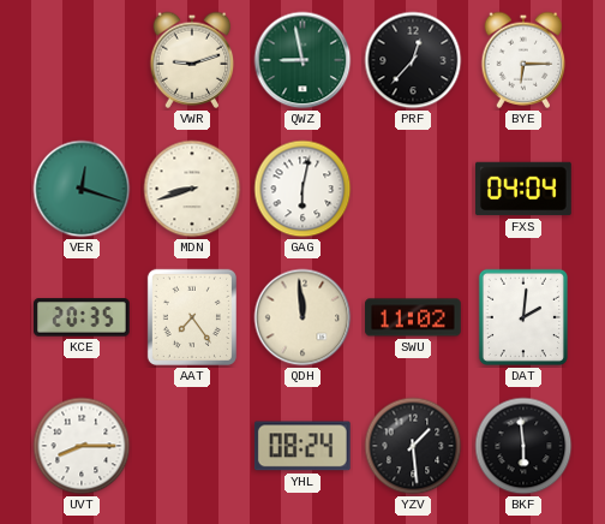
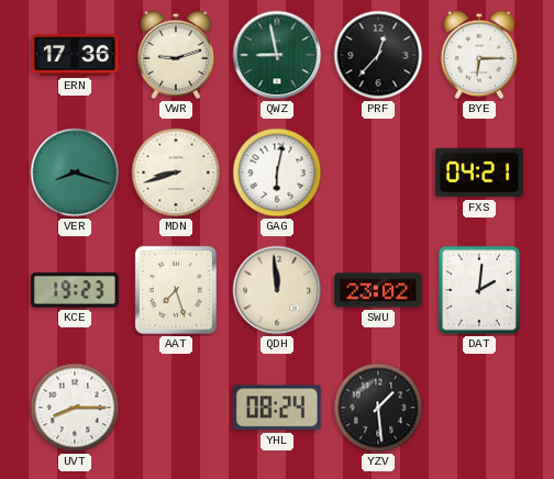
ERN: none -> 17:36
VER: 12:18 -> 8:18
FXS: 04:04 -> 04:21
KCE: 20:35 -> 19:23
AAT: 7:24 -> 7:27
SWU: 11:02 -> 23:02
BKF: 5:59 -> none
